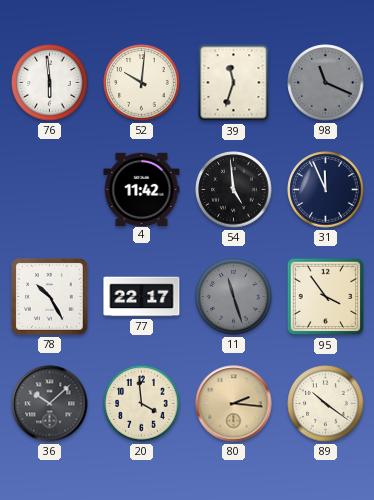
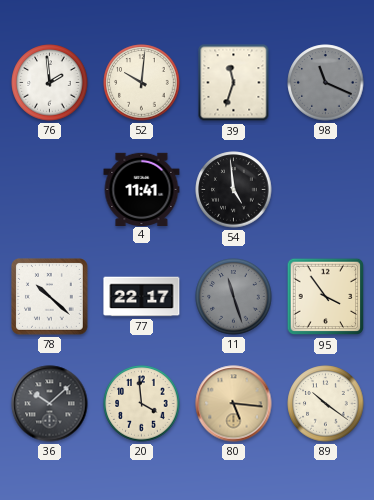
76: 5:59 -> 1:59
4: 11:42 -> 11:41
31: 11:56 -> none
78: 10:25 -> 10:22
80: 2:16 -> 5:16
